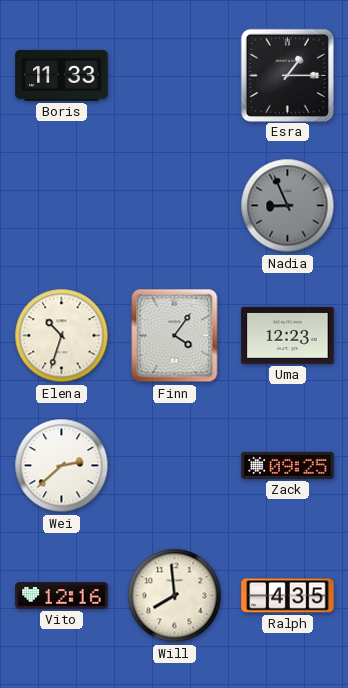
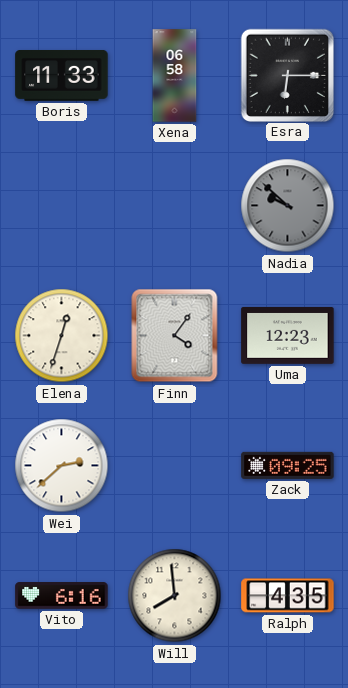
Xena: none -> 06:58
Esra: 1:15 -> 6:15
Nadia: 8:56 -> 9:52
Elena: 10:33 -> 12:33
Vito: 12:16 -> 6:16
